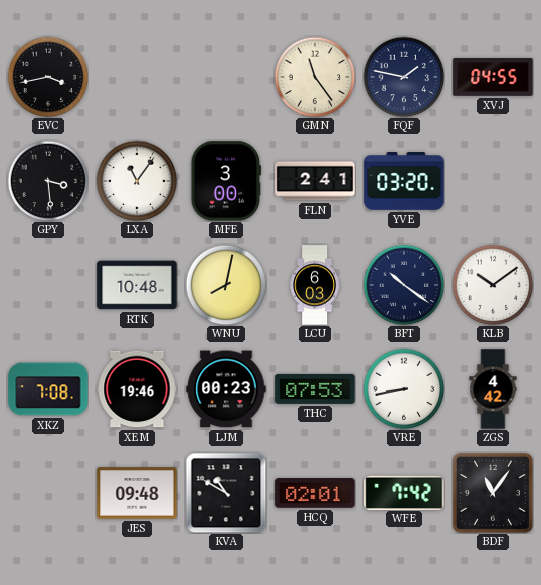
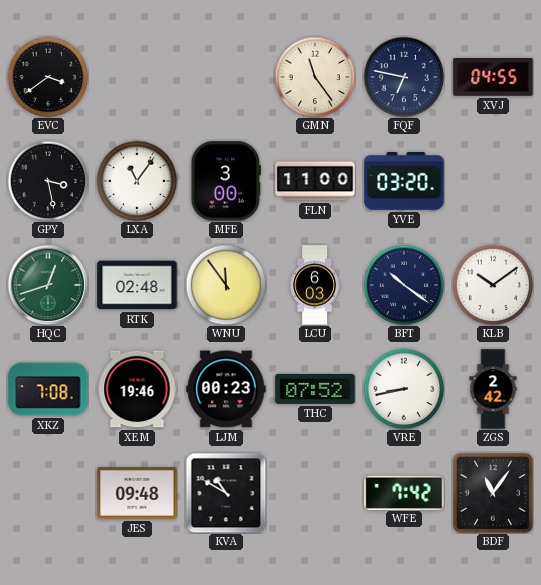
EVC: 3:43 -> 3:39
FQF: 1:47 -> 6:47
GPY: 3:29 -> 3:28
FLN: 2:41 -> 11:00
HQC: none -> 12:42
RTK: 10:48 -> 02:48
WNU: 8:02 -> 11:54
THC: 07:53 -> 07:52
ZGS: 4:42 -> 2:42
HCQ: 02:01 -> none
